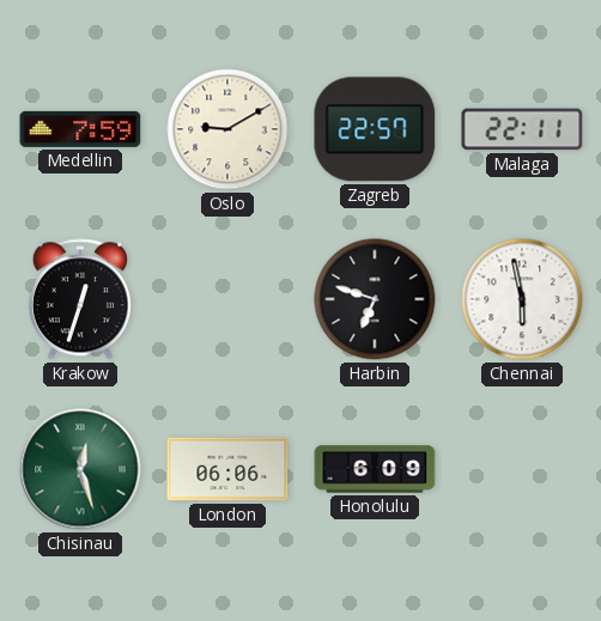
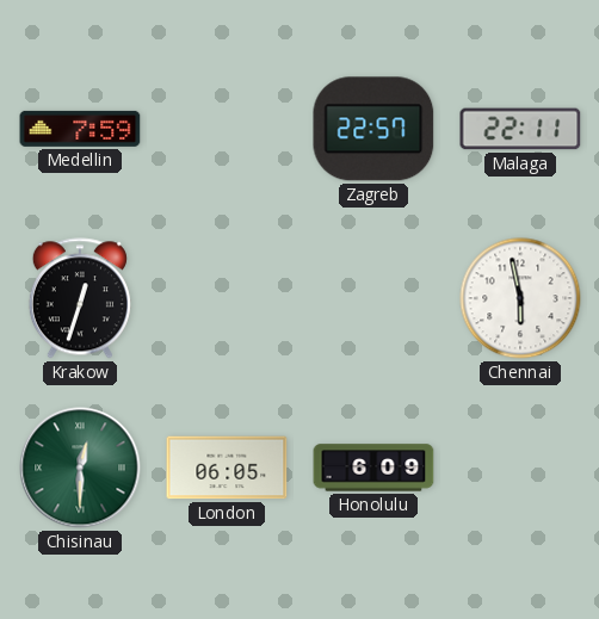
Oslo: 9:10 -> none
Harbin: 6:48 -> none
Chisinau: 12:27 -> 12:30
London: 06:06 -> 06:05
